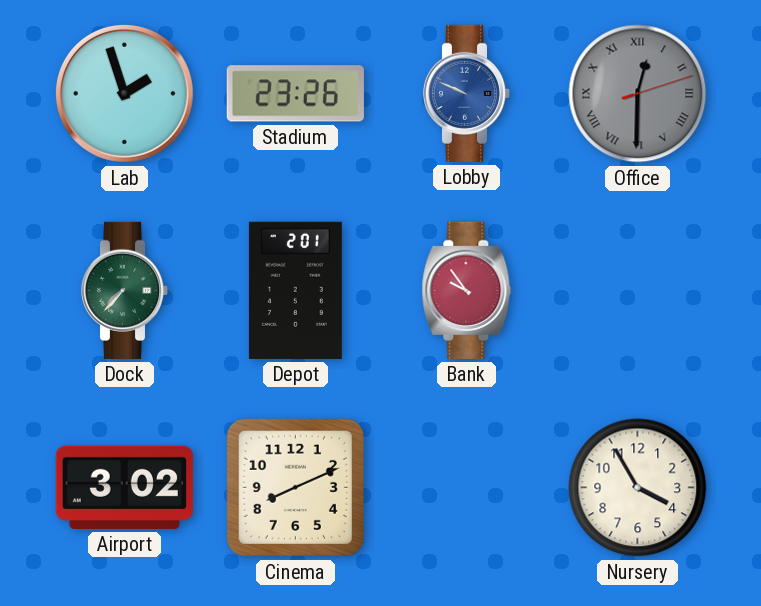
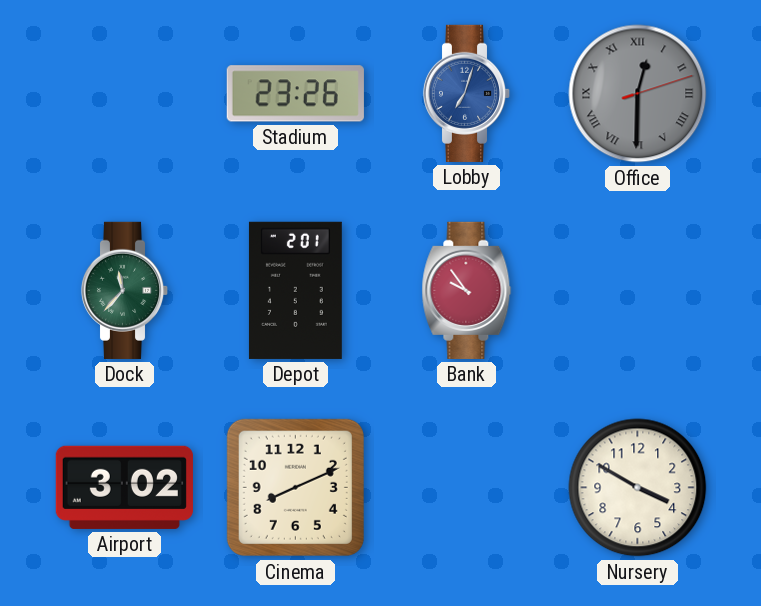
Lab: 1:57 -> none
Lobby: 9:49 -> 7:03
Dock: 7:37 -> 11:37
Nursery: 3:55 -> 3:50
